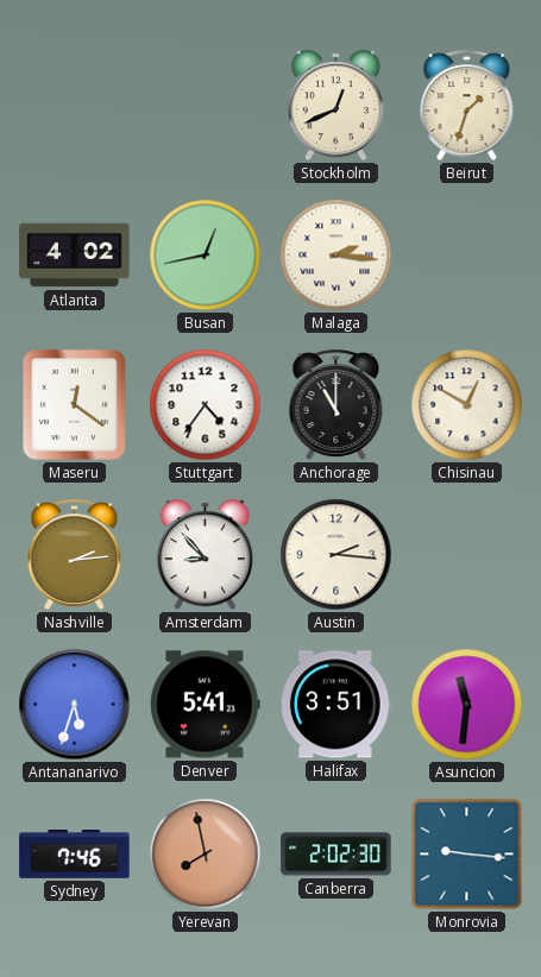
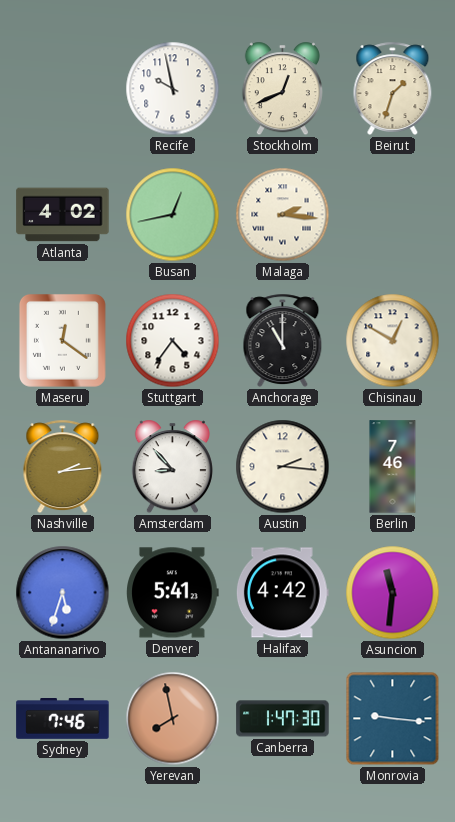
Recife: none -> 9:58
Berlin: none -> 7:46
Halifax: 3:51 -> 4:42
Canberra: 2:02 -> 1:47
